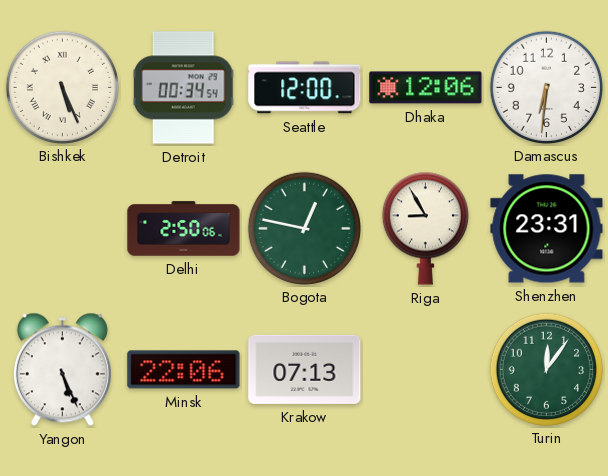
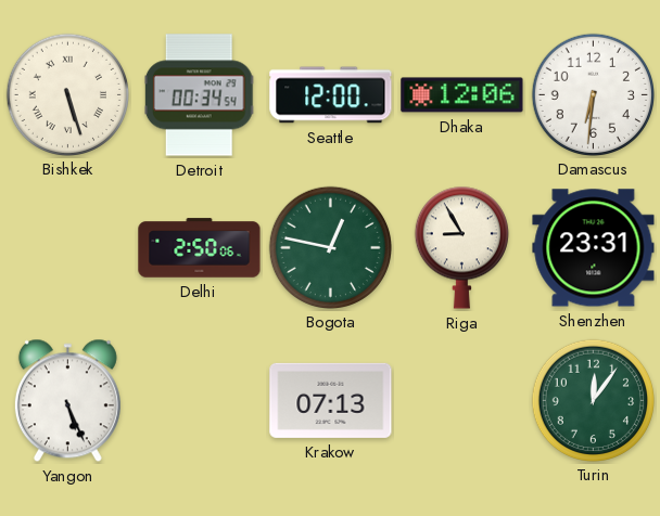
Bishkek: 5:26 -> 5:27
Minsk: 22:06 -> none
